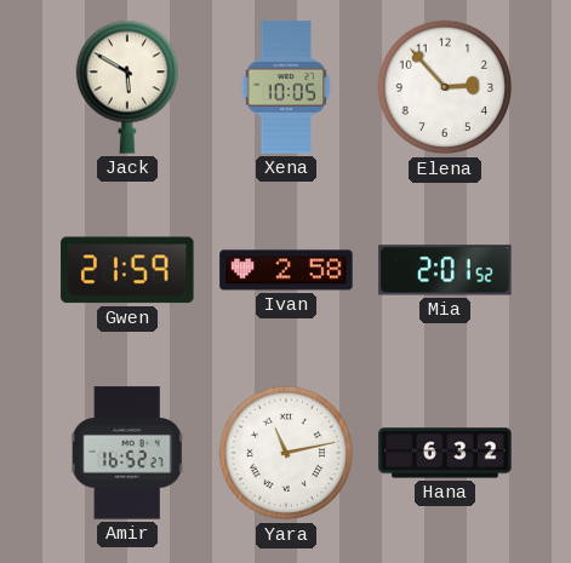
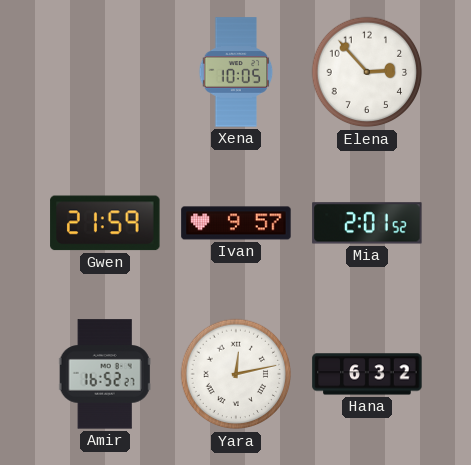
Jack: 5:50 -> none
Ivan: 2:58 -> 9:57
Yara: 11:13 -> 12:13
